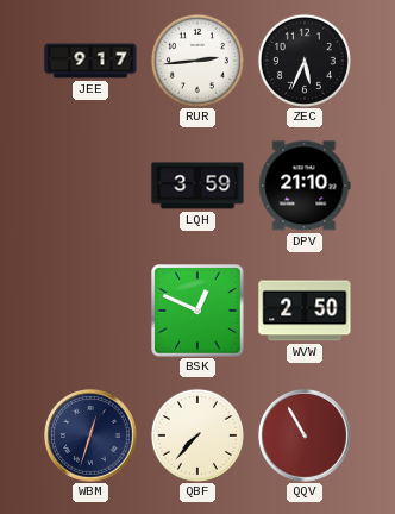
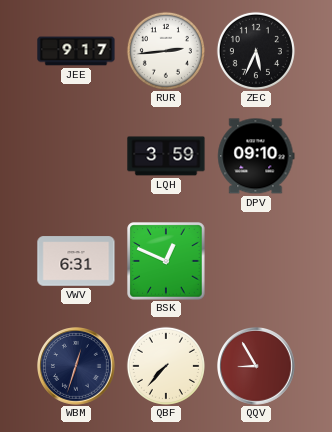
DPV: 21:10 -> 09:10
VWV: none -> 6:31
WVW: 2:50 -> none
QQV: 10:55 -> 8:55
